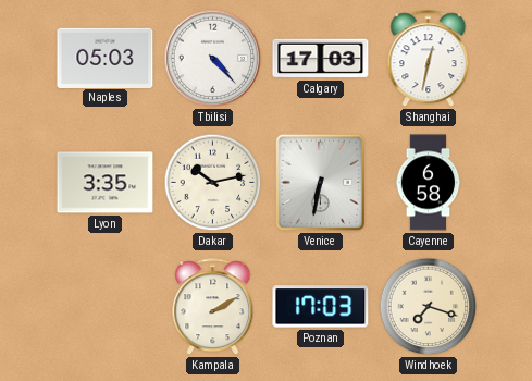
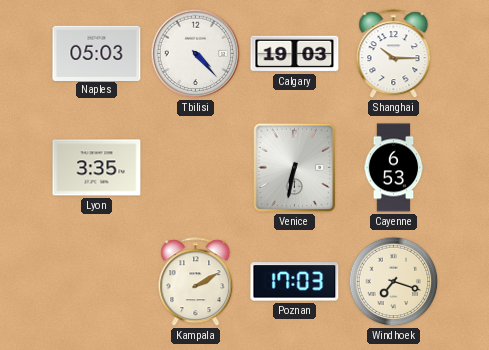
Calgary: 17:03 -> 19:03
Shanghai: 12:32 -> 10:15
Dakar: 10:13 -> none
Cayenne: 6:58 -> 6:53
